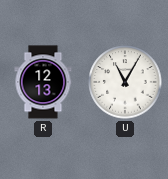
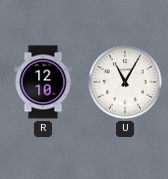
R: 12:13 -> 12:10
